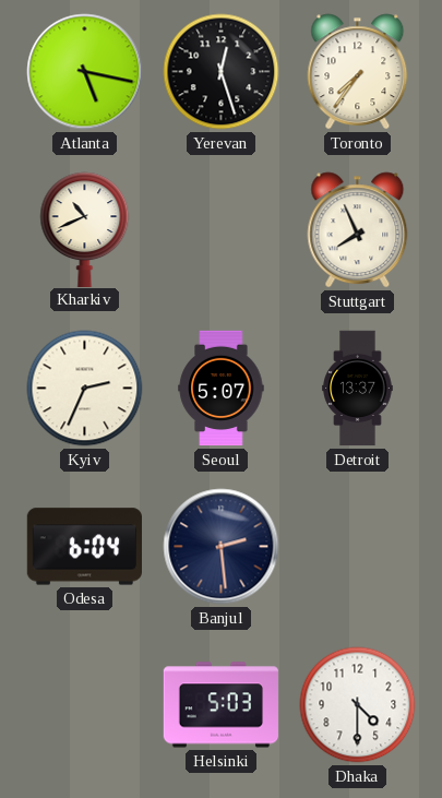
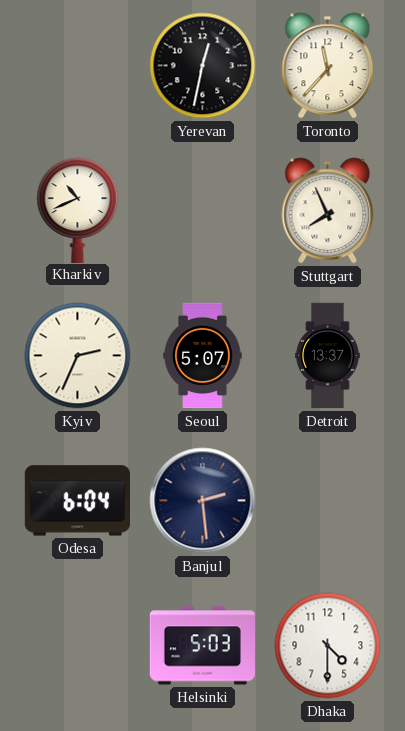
Atlanta: 5:17 -> none
Yerevan: 12:27 -> 12:32
Toronto: 7:36 -> 11:37
